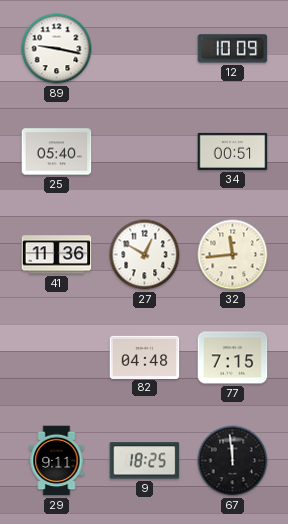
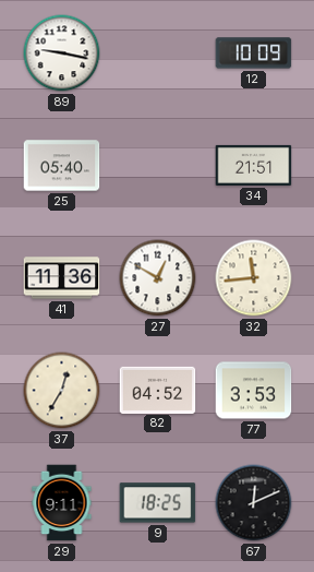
34: 00:51 -> 21:51
37: none -> 12:35
82: 04:48 -> 04:52
77: 7:15 -> 3:53
67: 11:59 -> 12:11
